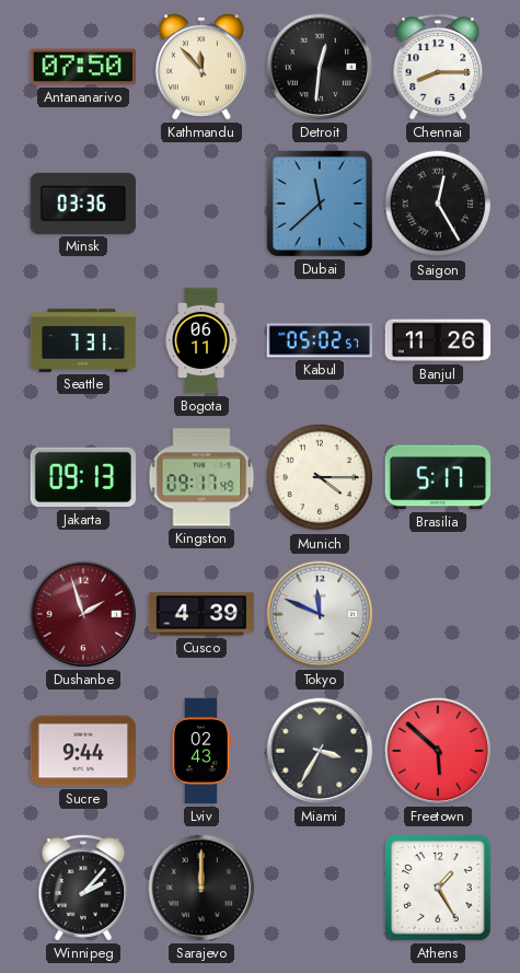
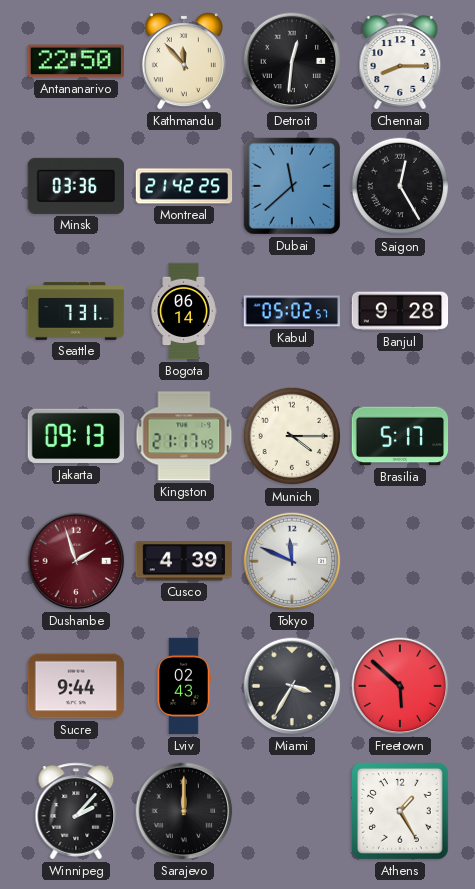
Antananarivo: 07:50 -> 22:50
Montreal: none -> 21:42
Bogota: 06:11 -> 06:14
Banjul: 11:26 -> 9:28
Kingston: 09:17 -> 21:17
